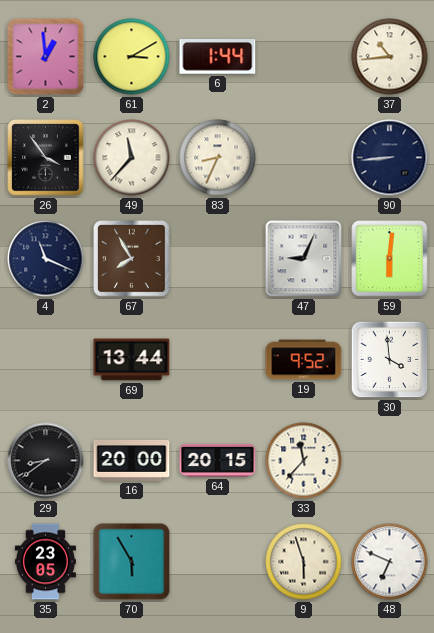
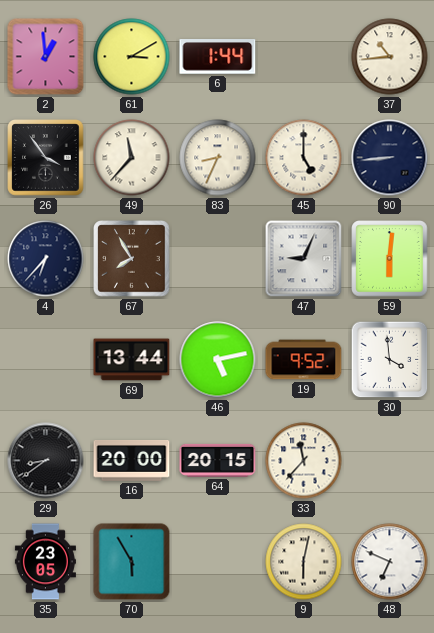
45: none -> 5:00
4: 11:19 -> 6:37
46: none -> 5:13
9: 5:57 -> 6:02
